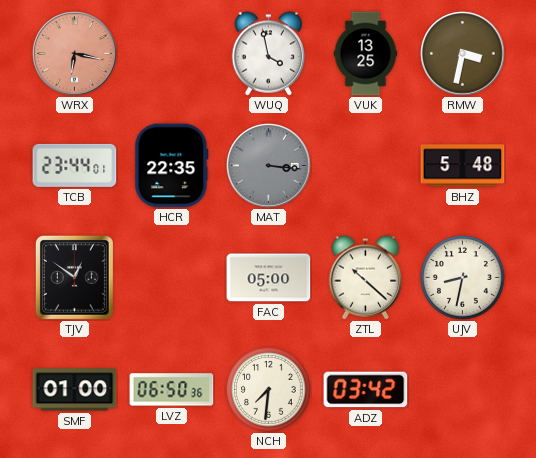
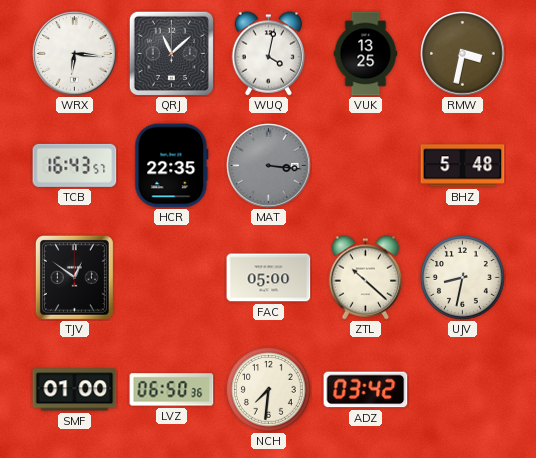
WRX: 6:17 -> 6:16
WRX dial: salmon -> white
QRJ: none -> 11:08
WUQ: 3:58 -> 4:02
TCB: 23:44 -> 16:43
